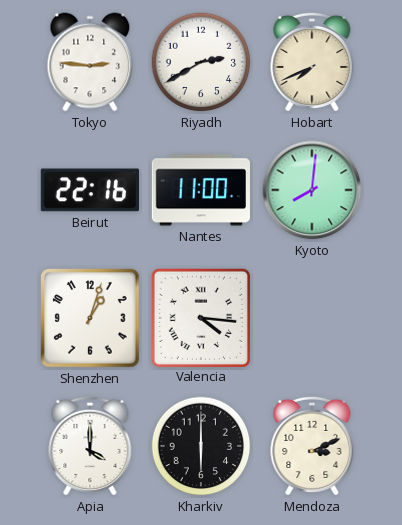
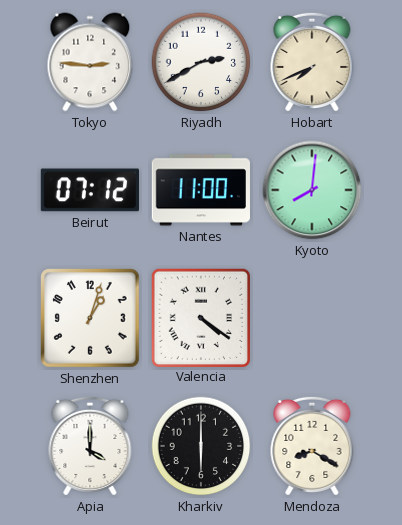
Beirut: 22:16 -> 07:12
Valencia: 4:16 -> 4:21
Mendoza: 3:11 -> 8:20
